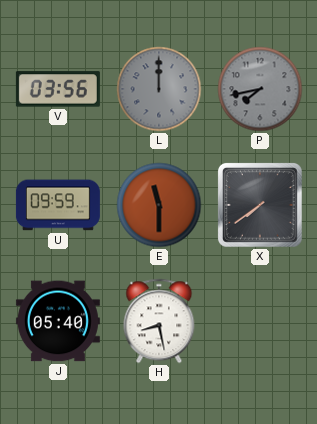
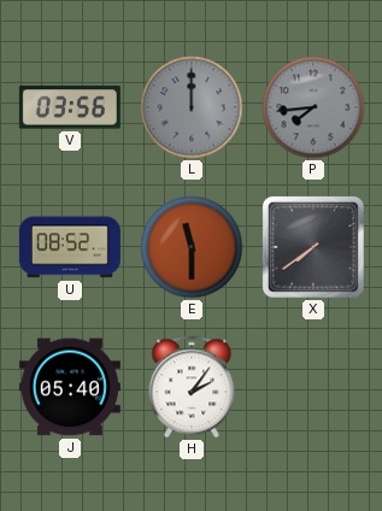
P: 7:43 -> 7:44
U: 09:59 -> 08:52
H: 8:28 -> 2:06
